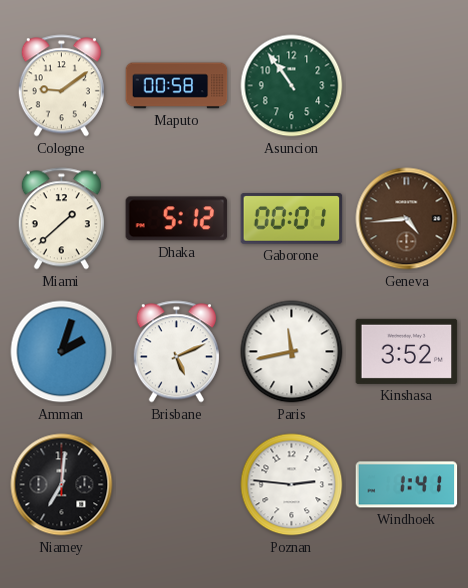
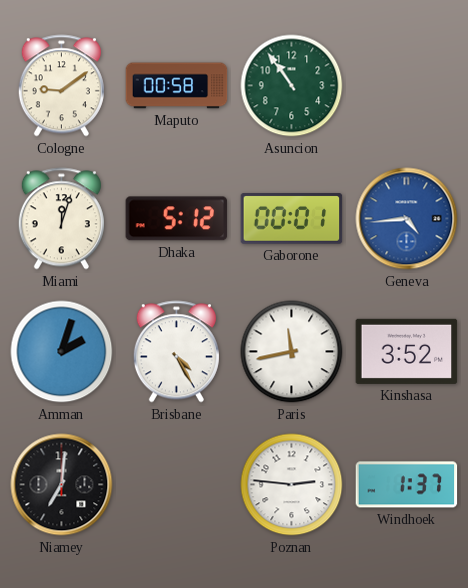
Miami: 1:38 -> 12:03
Geneva dial: brown -> blue
Brisbane: 5:11 -> 4:25
Windhoek: 1:41 -> 1:37
